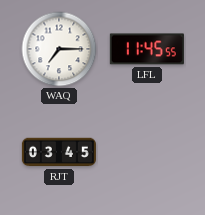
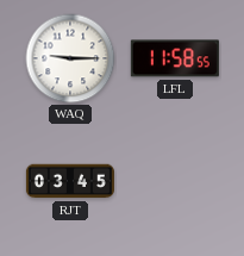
WAQ: 7:15 -> 9:15
LFL: 11:45 -> 11:58
